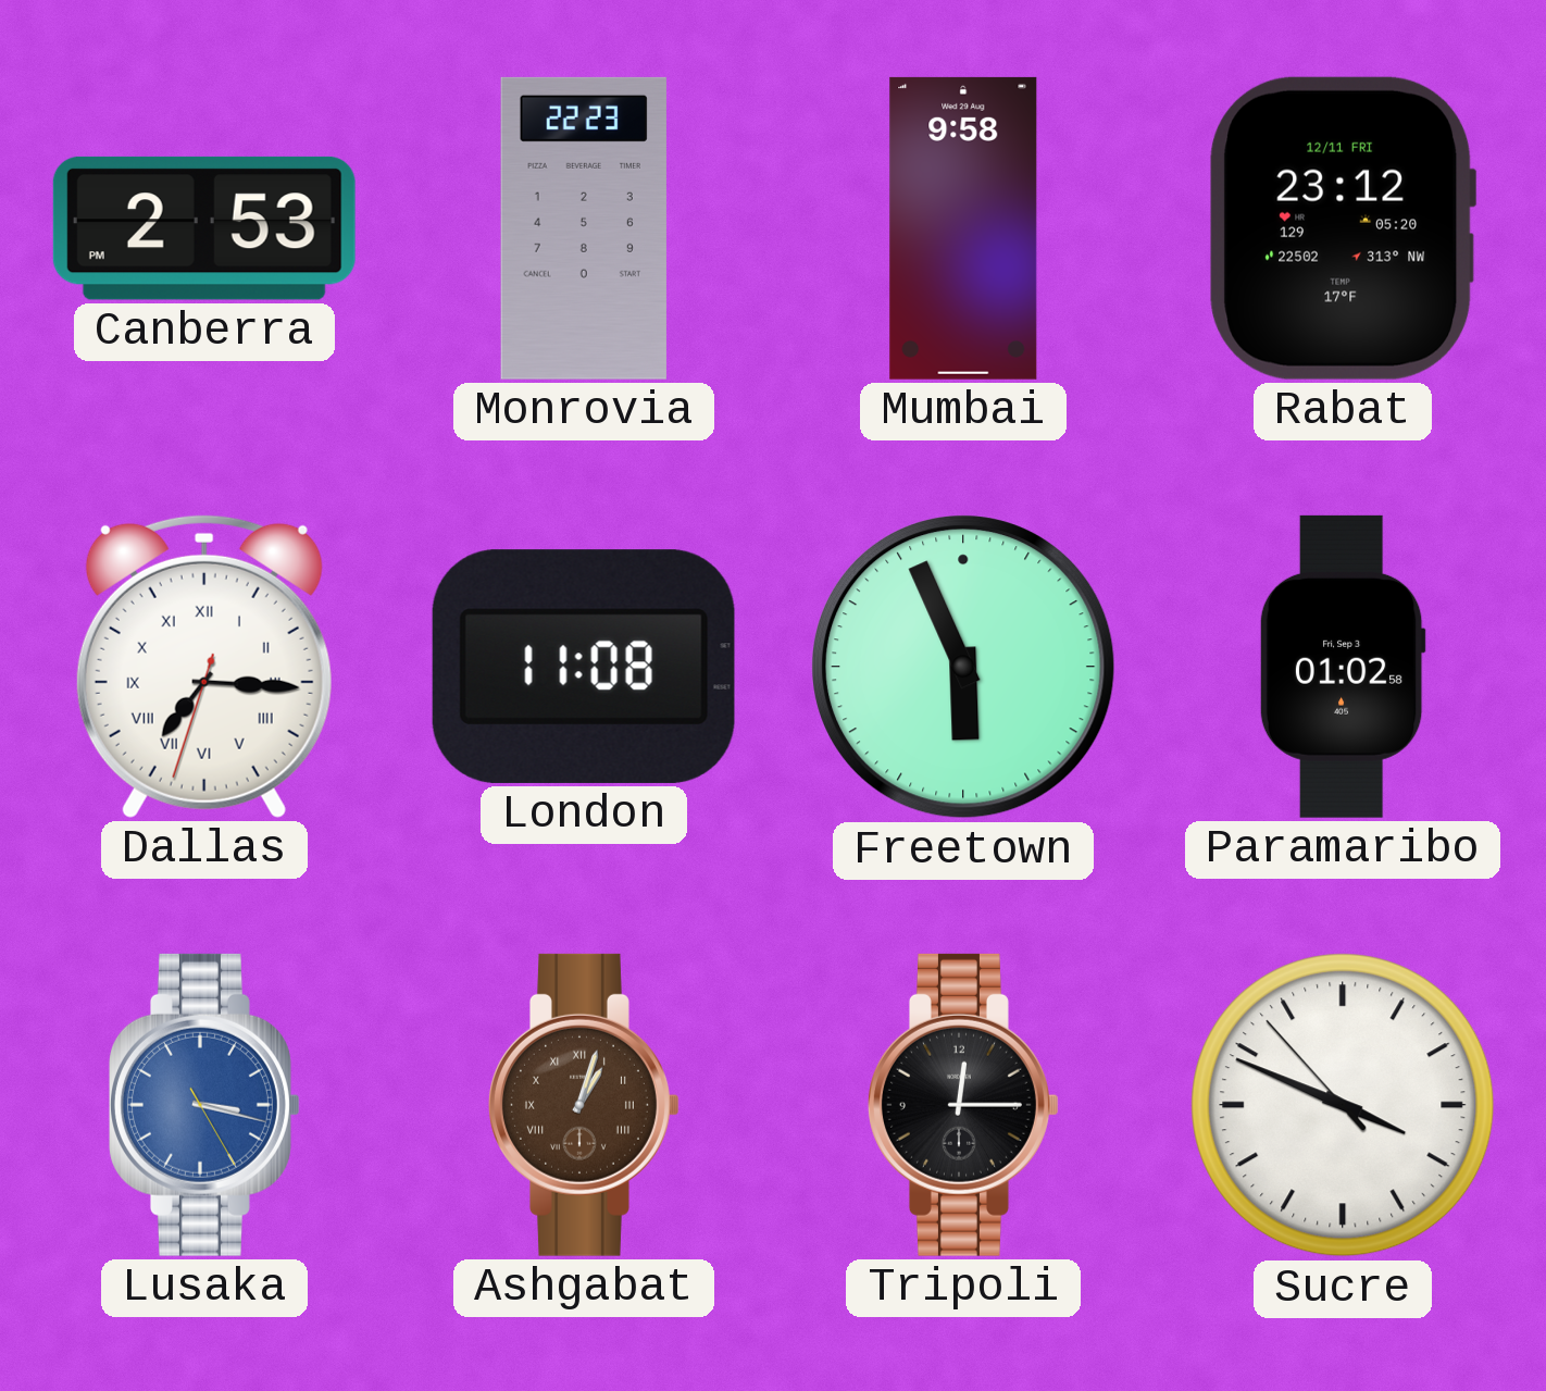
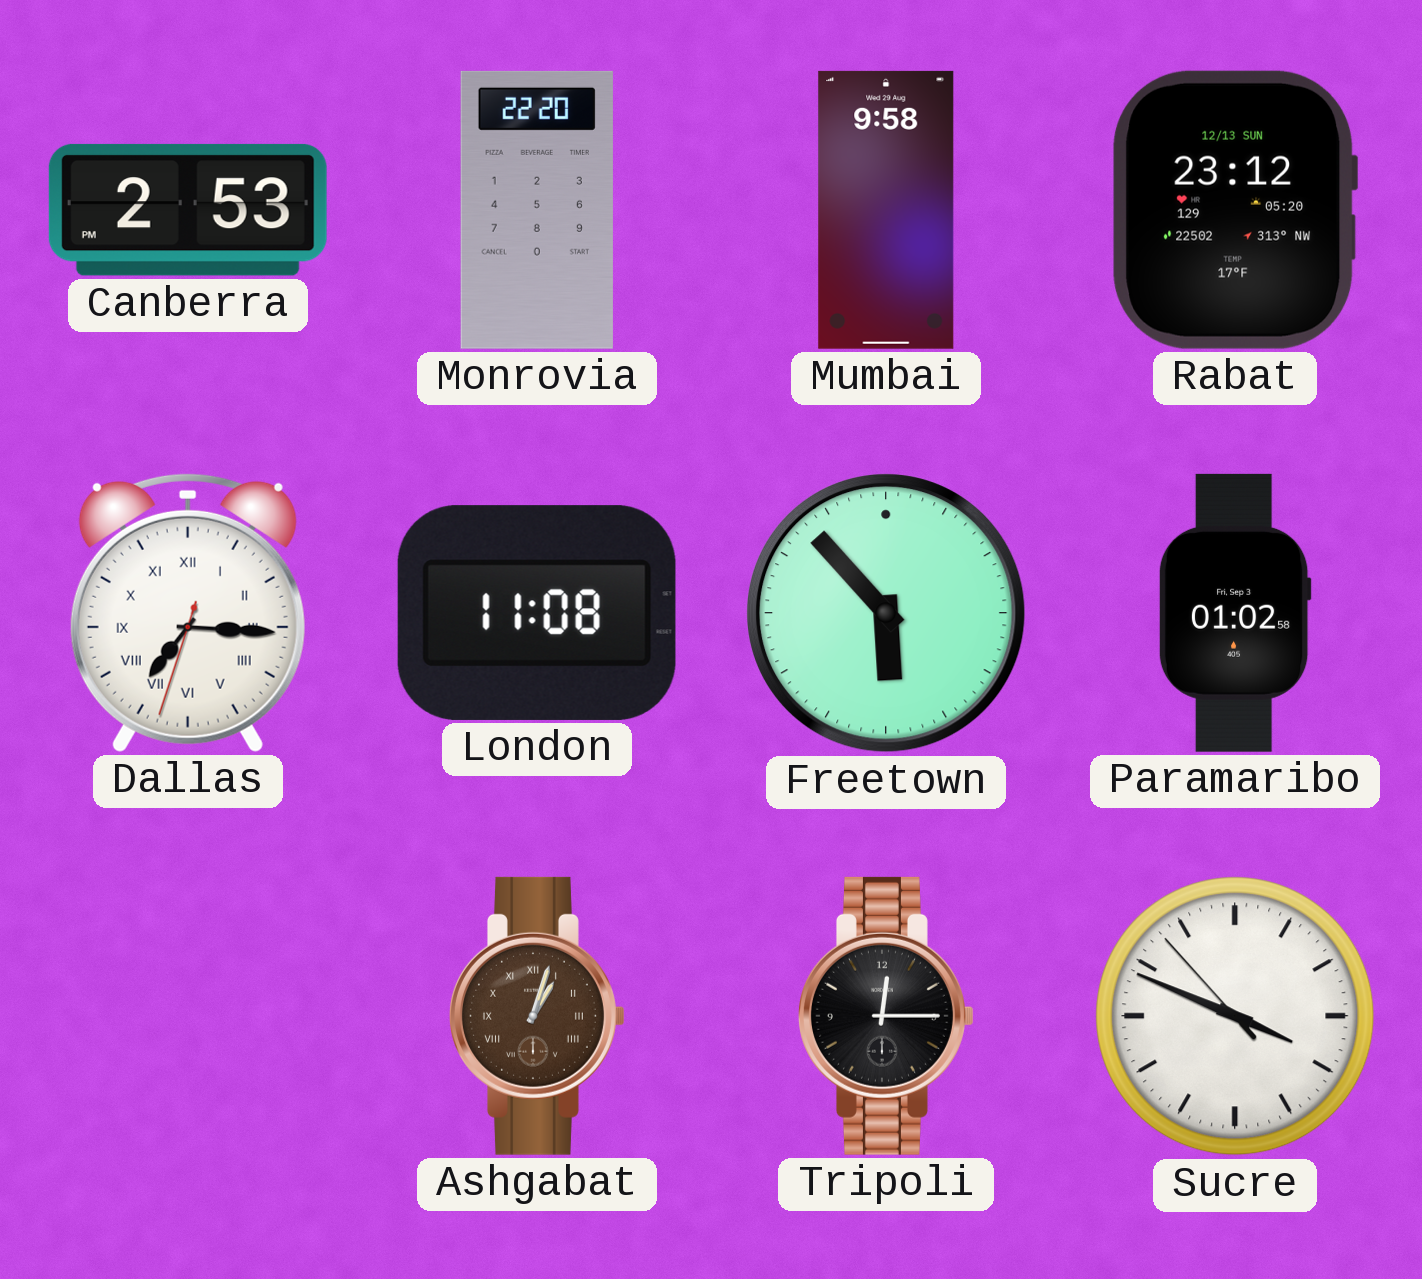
Monrovia: 22:23 -> 22:20
Rabat date: 12/11 FRI -> 12/13 SUN
Freetown: 5:56 -> 5:53
Lusaka: 3:17 -> none
